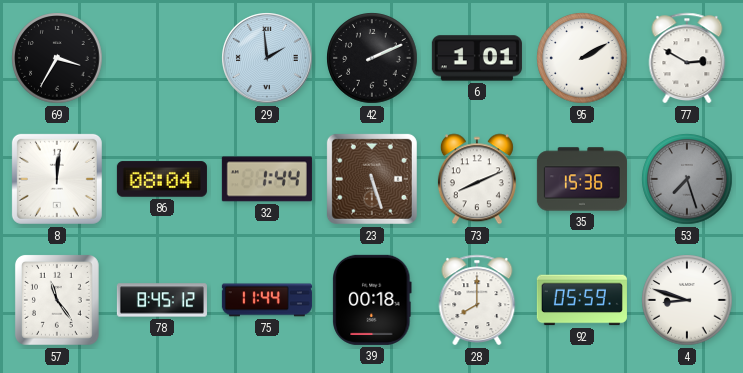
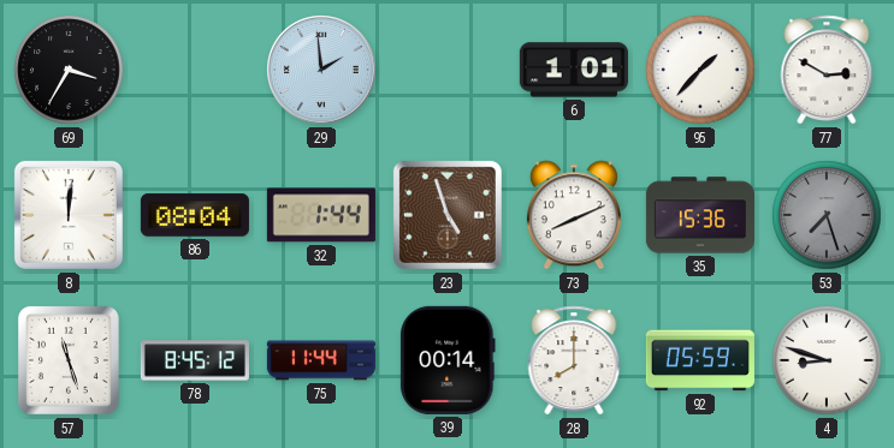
42: 2:11 -> none
95: 2:10 -> 1:37
23: 5:27 -> 4:57
57: 11:24 -> 11:27
39: 00:18 -> 00:14
